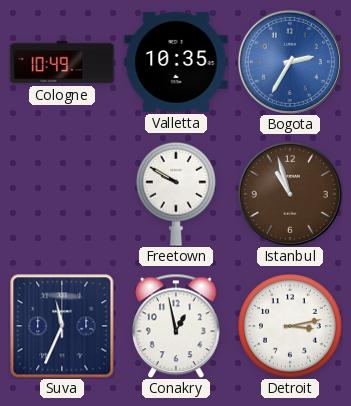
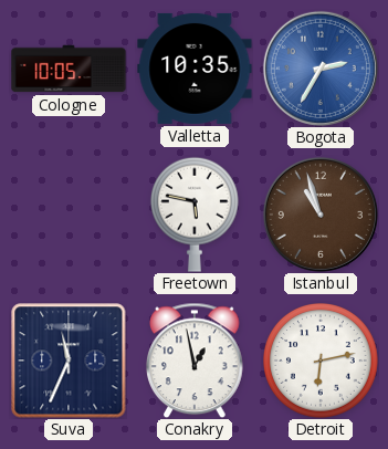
Cologne: 10:49 -> 10:05
Freetown: 9:50 -> 5:47
Detroit: 3:13 -> 6:13
